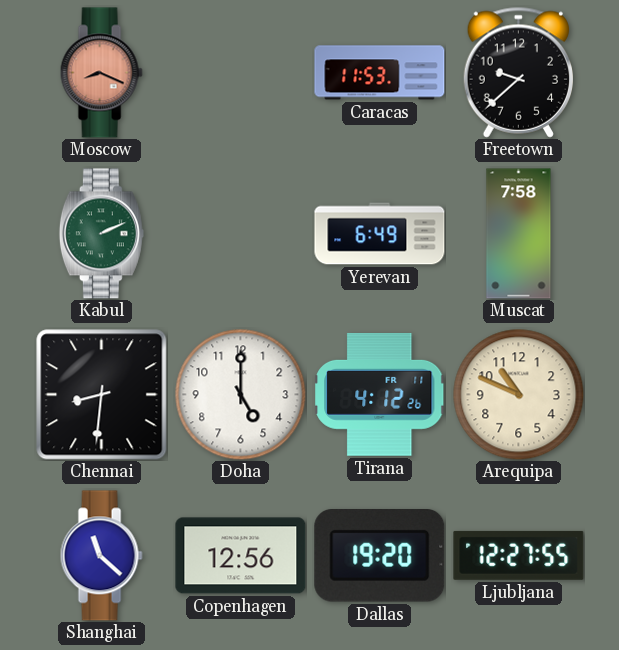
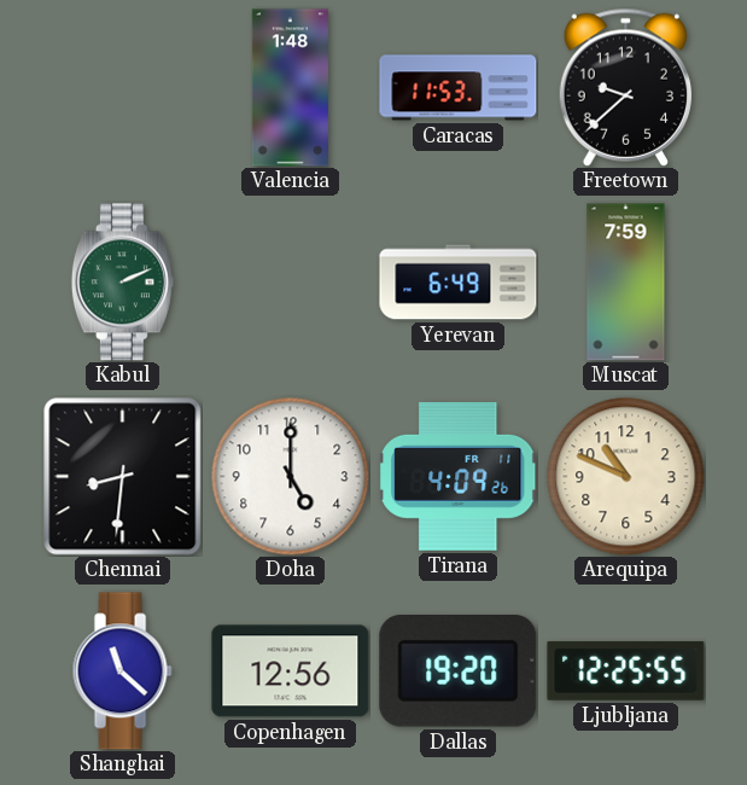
Moscow: 8:19 -> none
Valencia: none -> 1:48
Muscat: 7:58 -> 7:59
Tirana: 4:12 -> 4:09
Ljubljana: 12:27 -> 12:25
